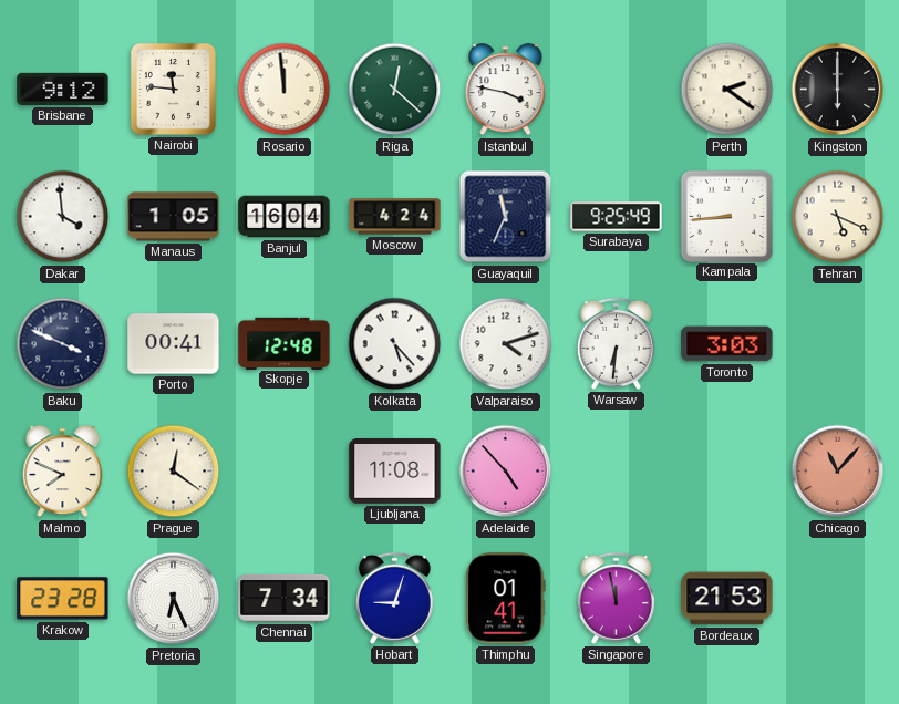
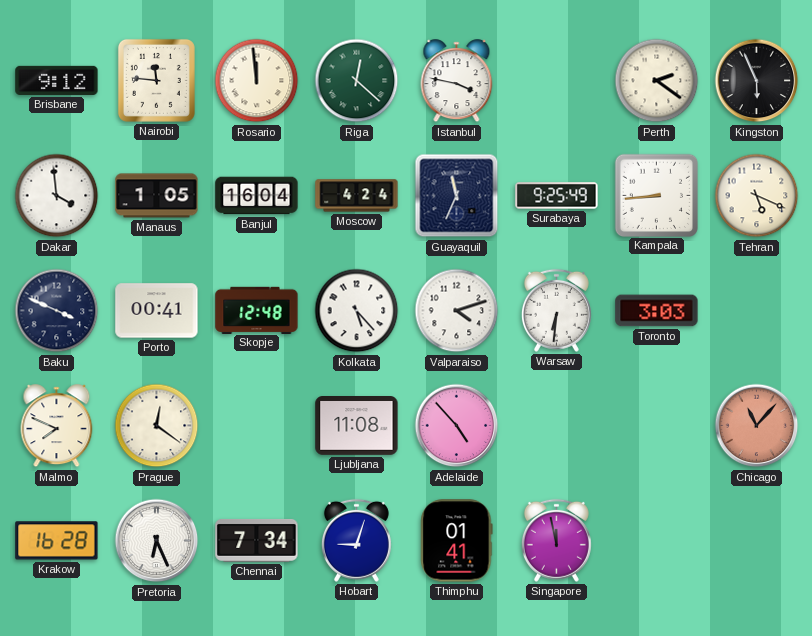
Kingston: 6:00 -> 5:56
Krakow: 23:28 -> 16:28
Bordeaux: 21:53 -> none
